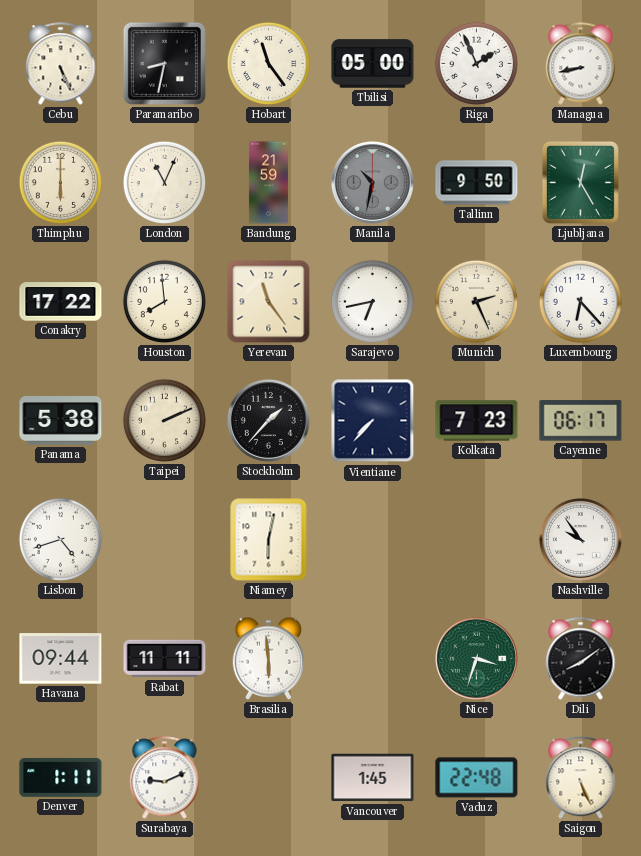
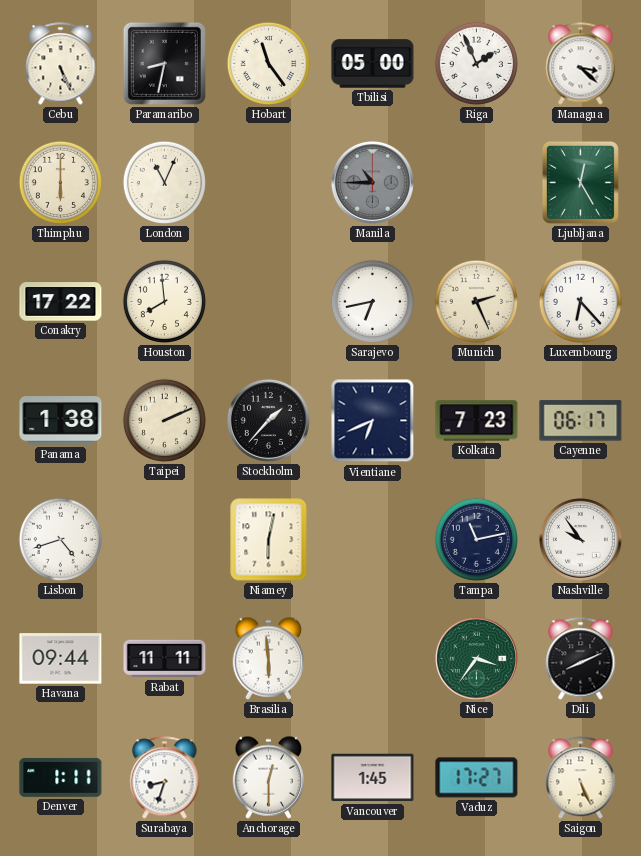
Managua: 8:43 -> 3:22
Bandung: 21:59 -> none
Manila: 10:32 -> 10:45
Tallinn: 9:50 -> none
Yerevan: 11:24 -> none
Panama: 5:38 -> 1:38
Vientiane: 7:37 -> 6:41
Tampa: none -> 11:13
Nice: 3:33 -> 3:36
Dili: 8:09 -> 8:11
Surabaya: 9:11 -> 8:33
Anchorage: none -> 12:30
Vaduz: 22:48 -> 17:27
